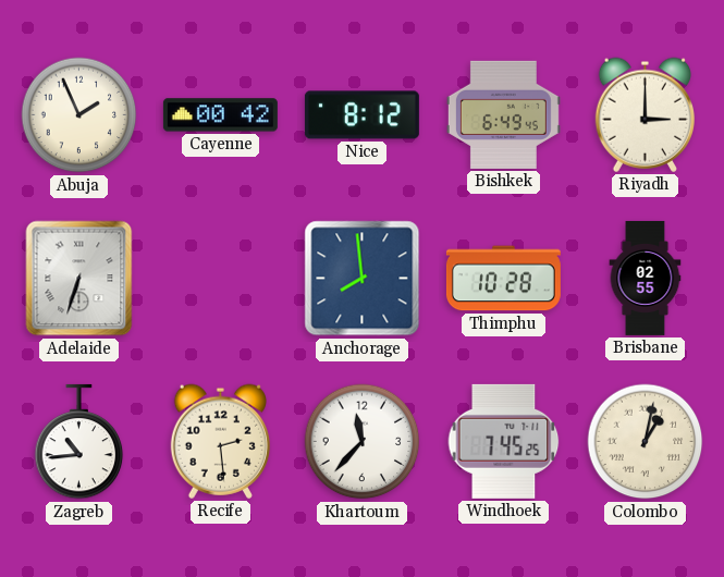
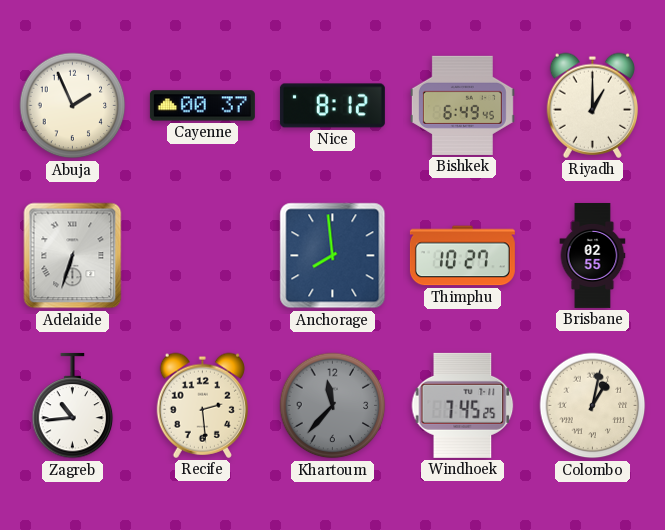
Cayenne: 00:42 -> 00:37
Riyadh: 3:00 -> 1:00
Thimphu: 10:28 -> 10:27
Khartoum dial: white -> grey
